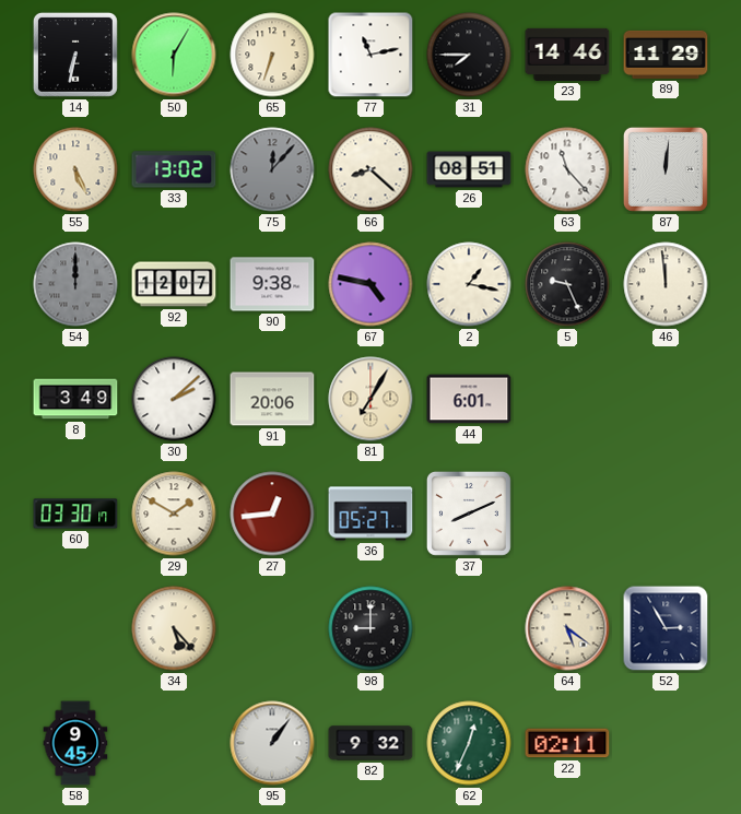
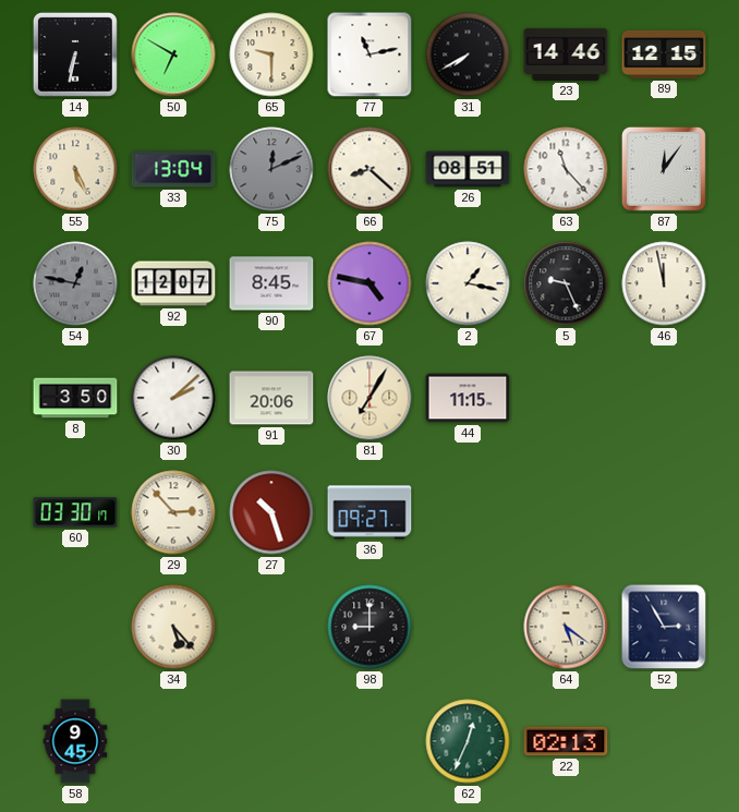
50: 6:05 -> 6:50
65: 6:33 -> 9:30
31: 7:45 -> 7:40
89: 11:29 -> 12:15
33: 13:02 -> 13:04
75: 12:07 -> 12:11
87: 12:01 -> 12:06
54: 12:00 -> 12:47
90: 9:38 -> 8:45
46: 11:59 -> 11:58
8: 3:49 -> 3:50
44: 6:01 -> 11:15
29: 1:50 -> 2:53
27: 12:44 -> 10:27
36: 05:27 -> 09:27
37: 8:11 -> none
95: 1:06 -> none
82: 9:32 -> none
22: 02:11 -> 02:13
